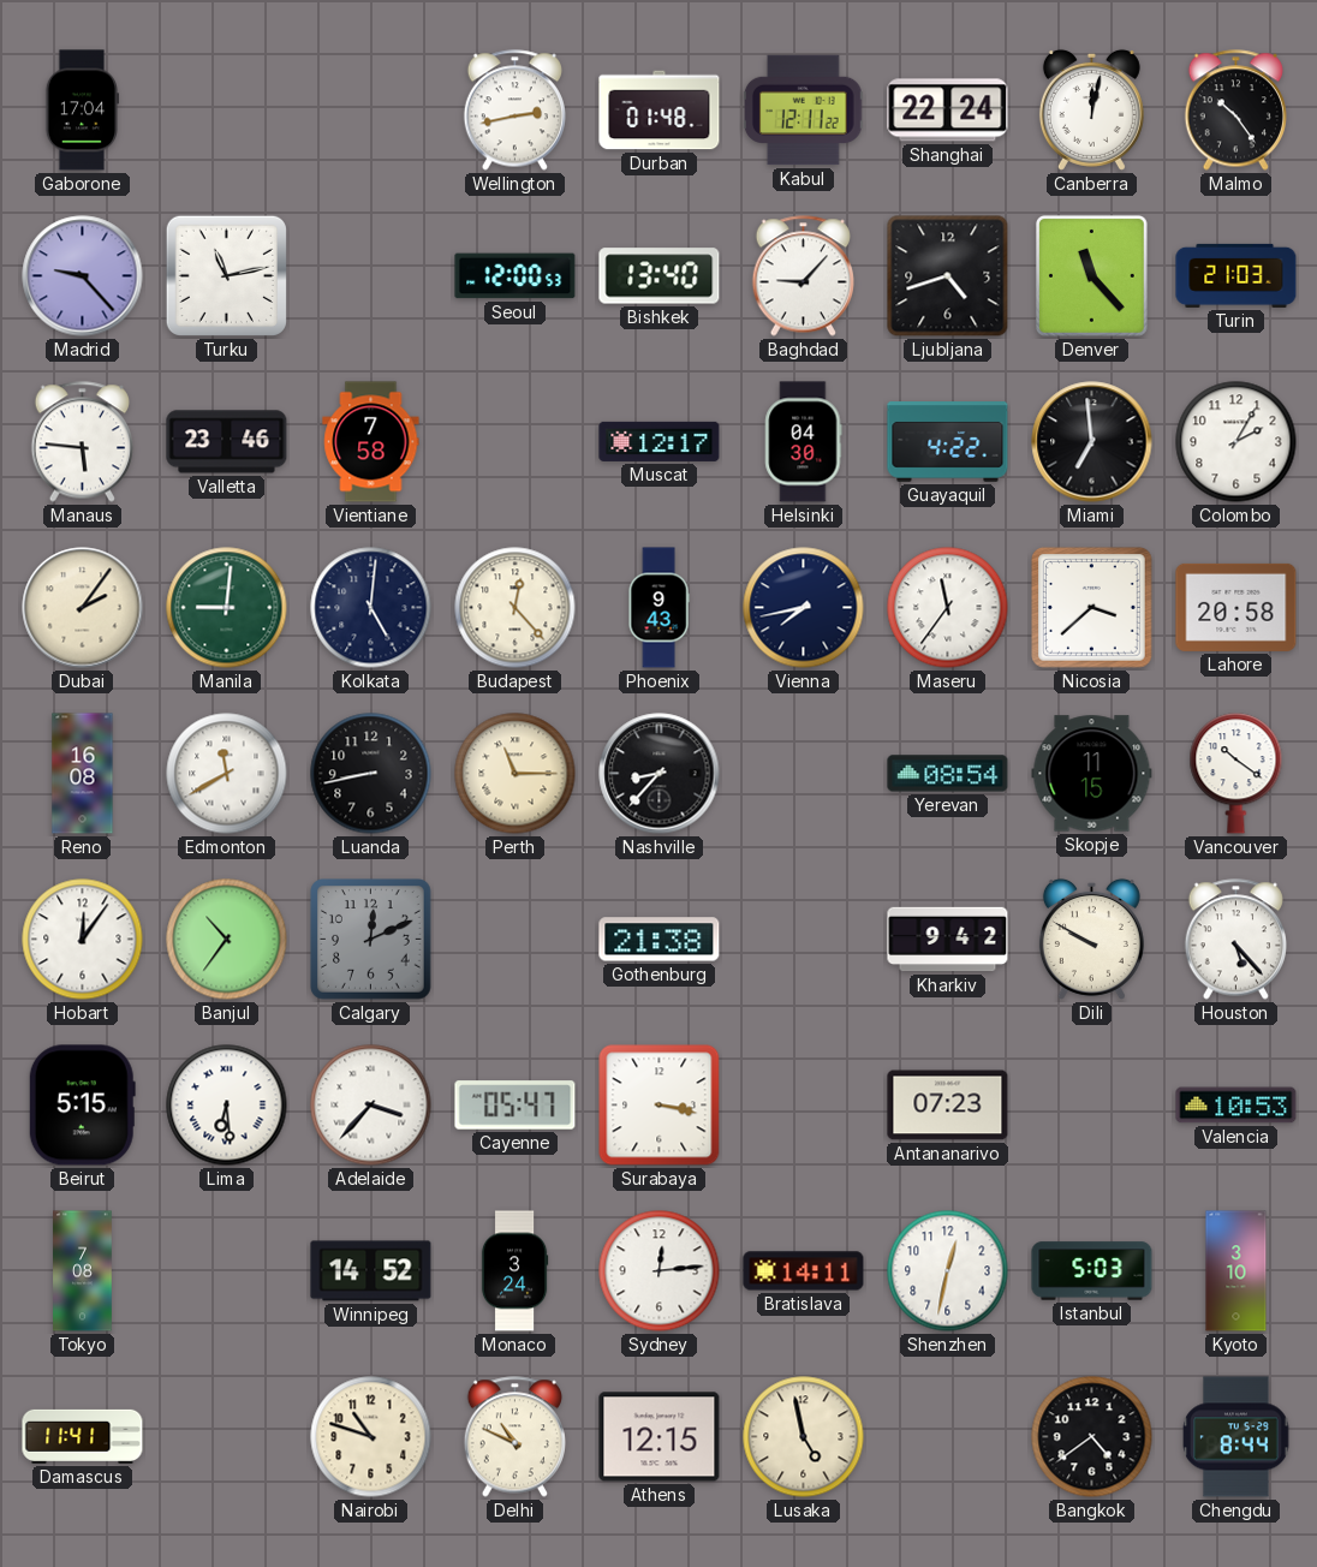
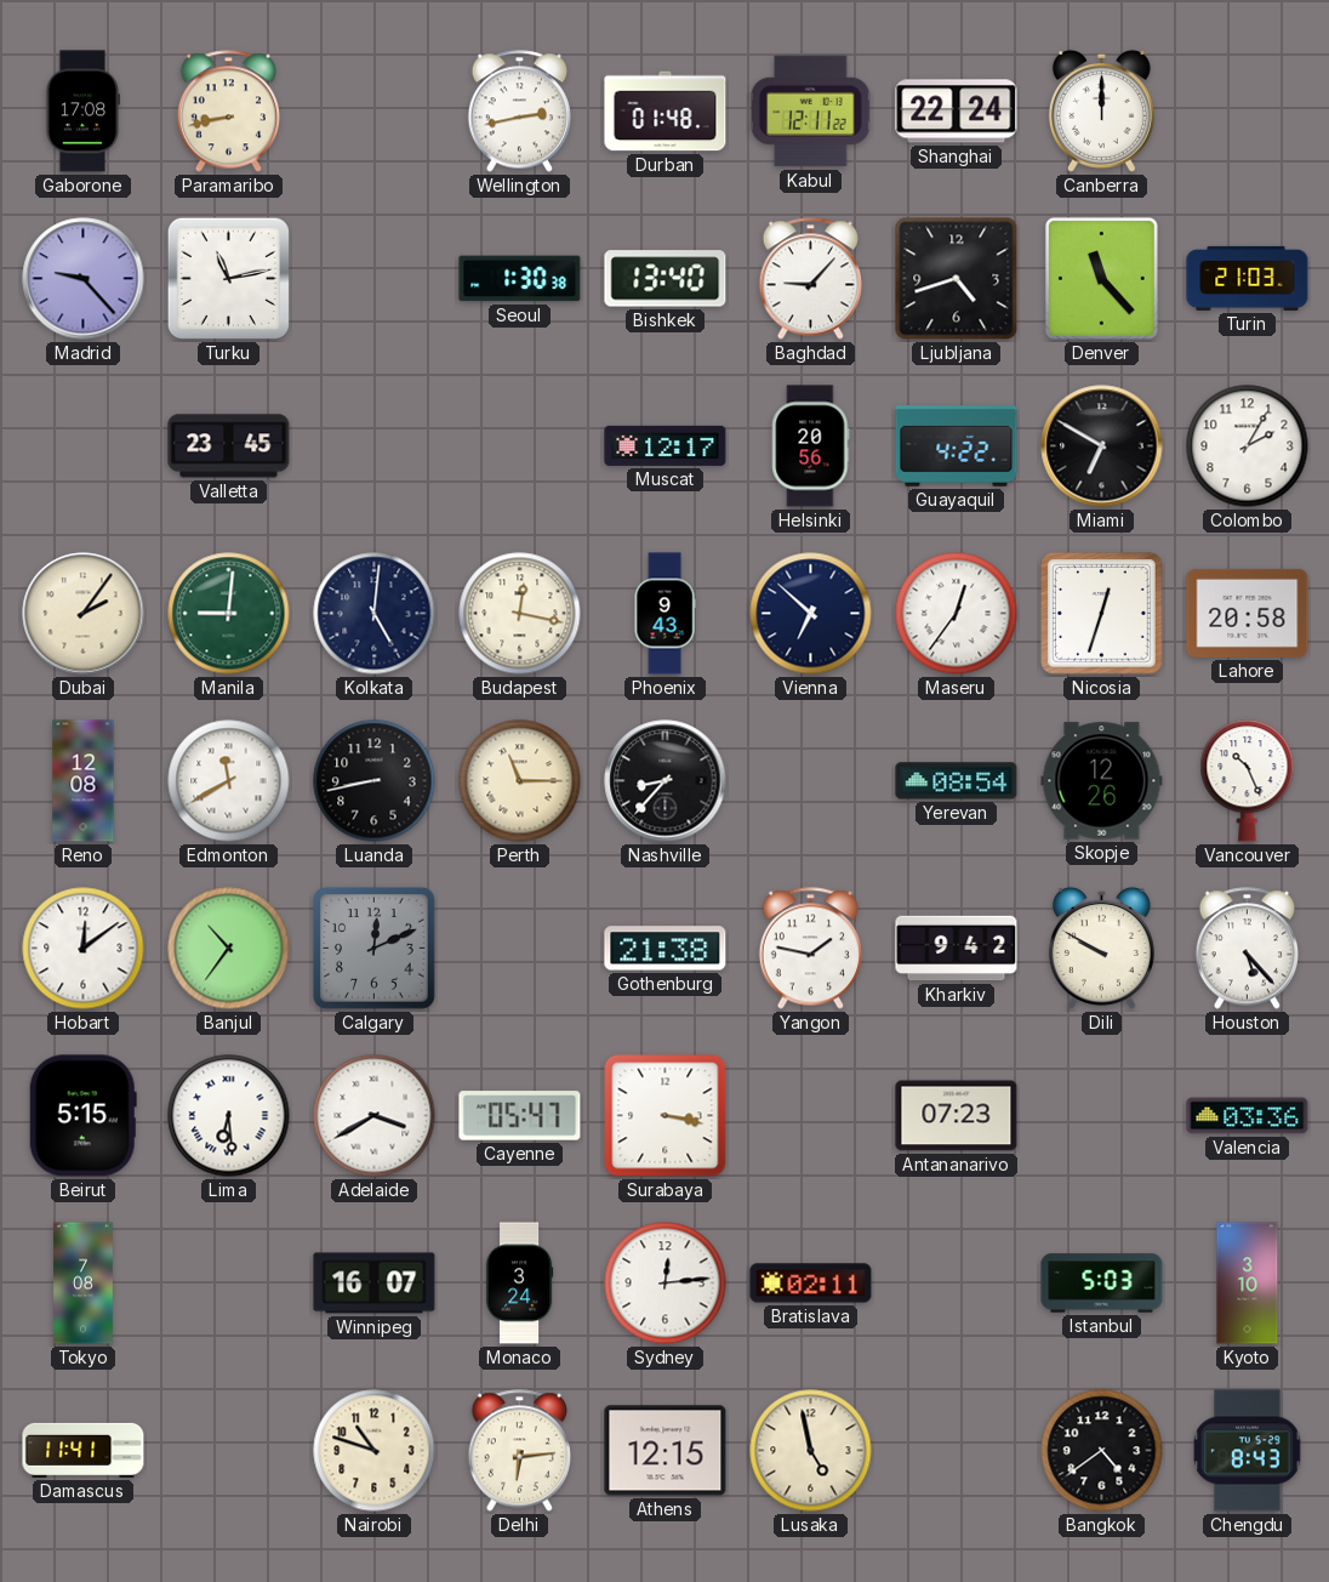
Gaborone: 17:04 -> 17:08
Paramaribo: none -> 8:43
Canberra: 12:02 -> 12:00
Malmo: 10:24 -> none
Seoul: 12:00 -> 1:30
Manaus: 5:46 -> none
Valletta: 23:46 -> 23:45
Vientiane: 7:58 -> none
Helsinki: 04:30 -> 20:56
Miami: 6:59 -> 6:50
Budapest: 12:23 -> 12:17
Vienna: 7:43 -> 6:52
Maseru: 11:36 -> 12:36
Nicosia: 3:38 -> 12:33
Reno: 16:08 -> 12:08
Skopje: 11:15 -> 12:26
Vancouver: 10:21 -> 10:26
Hobart: 12:06 -> 12:09
Yangon: none -> 1:47
Adelaide: 3:37 -> 3:40
Valencia: 10:53 -> 03:36
Winnipeg: 14:52 -> 16:07
Bratislava: 14:11 -> 02:11
Shenzhen: 12:32 -> none
Delhi: 10:49 -> 6:14
Chengdu: 8:44 -> 8:43
